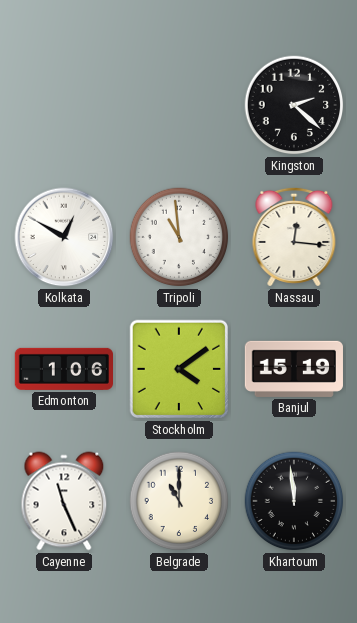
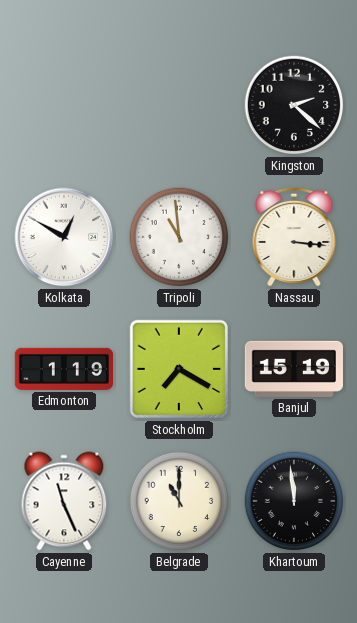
Nassau: 12:16 -> 3:16
Edmonton: 1:06 -> 1:19
Stockholm: 4:09 -> 7:20
